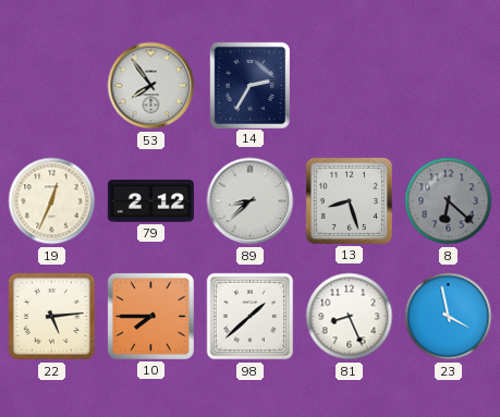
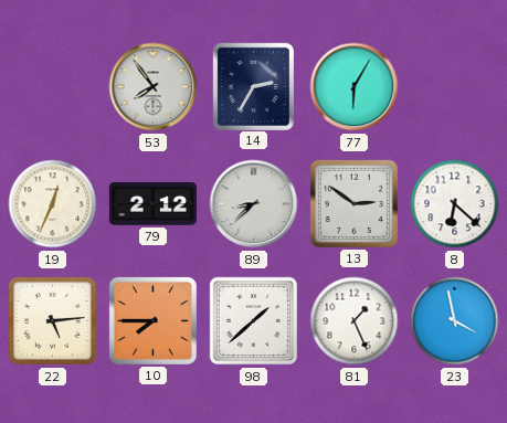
77: none -> 6:05
13: 8:27 -> 2:51
8 dial: grey -> white
81: 8:26 -> 1:26
